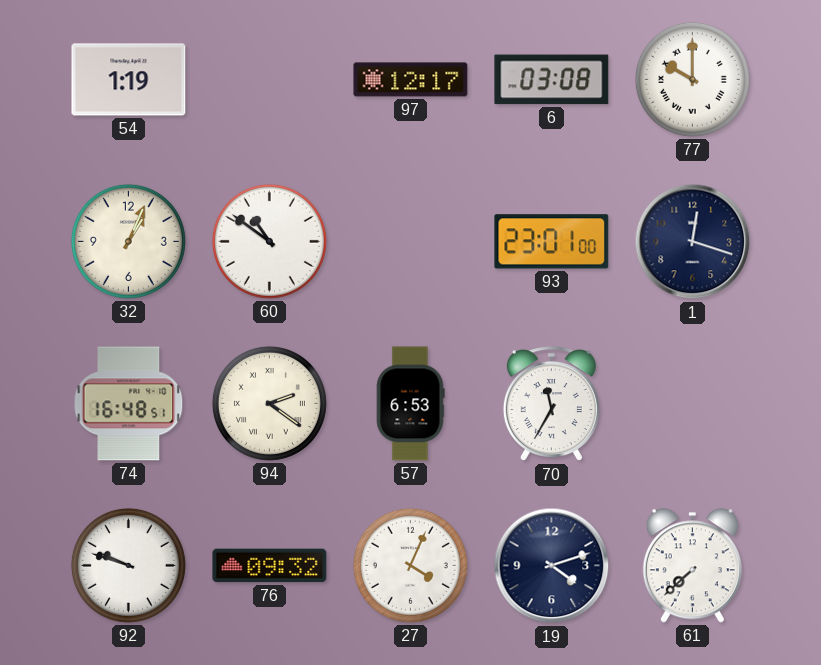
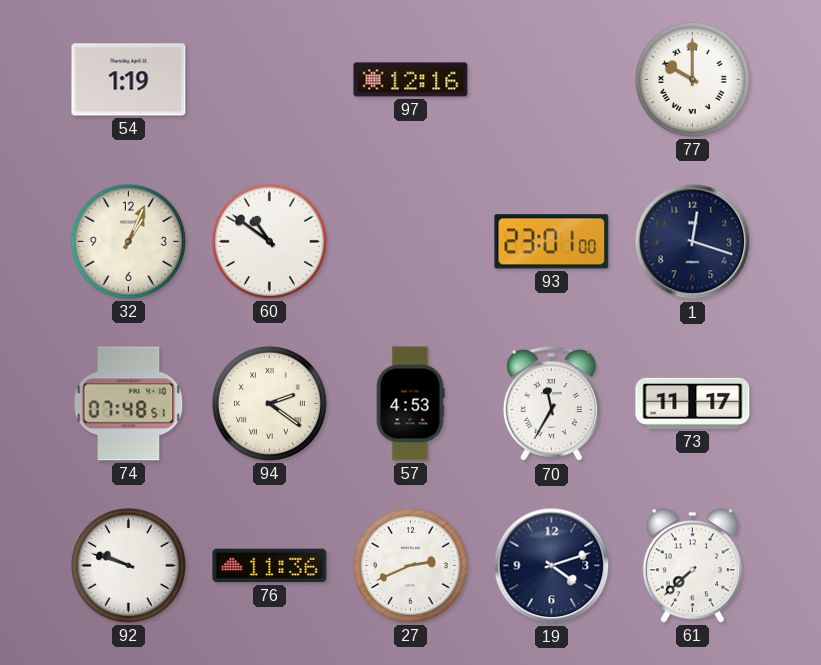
97: 12:17 -> 12:16
6: 03:08 -> none
74: 16:48 -> 07:48
57: 6:53 -> 4:53
73: none -> 11:17
76: 09:32 -> 11:36
27: 4:04 -> 2:41
